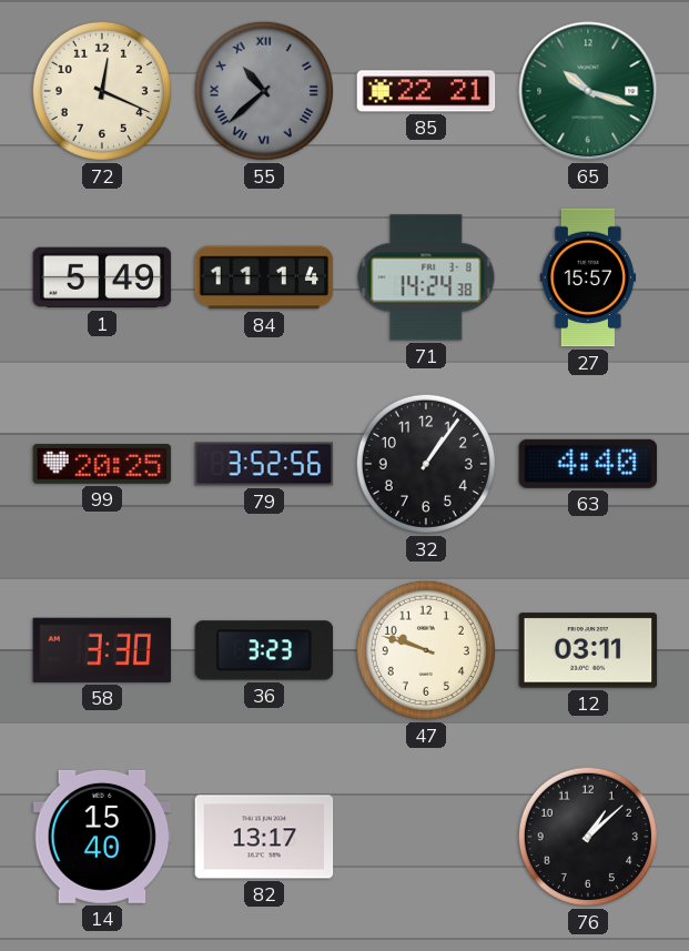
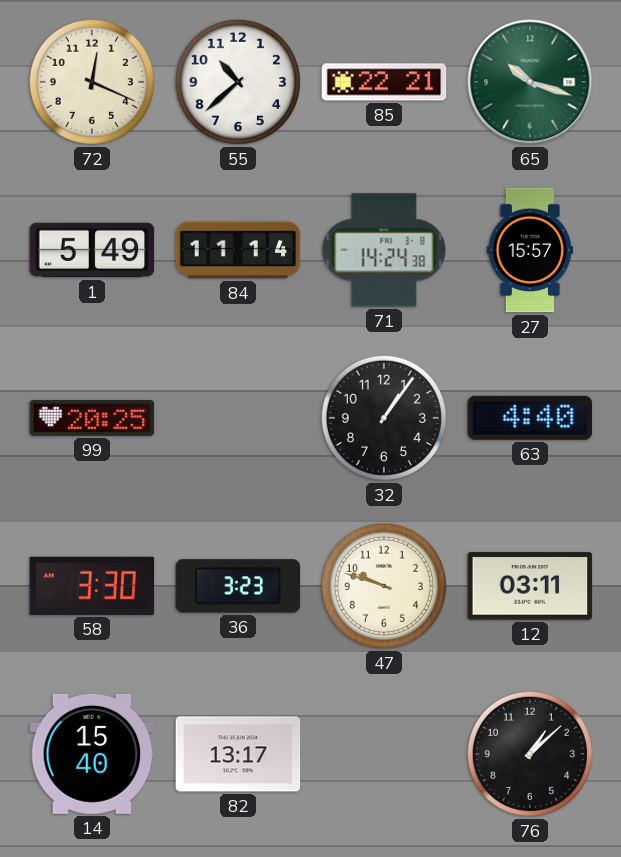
55 dial: grey -> white
55 numerals: Roman -> Arabic
79: 3:52 -> none
